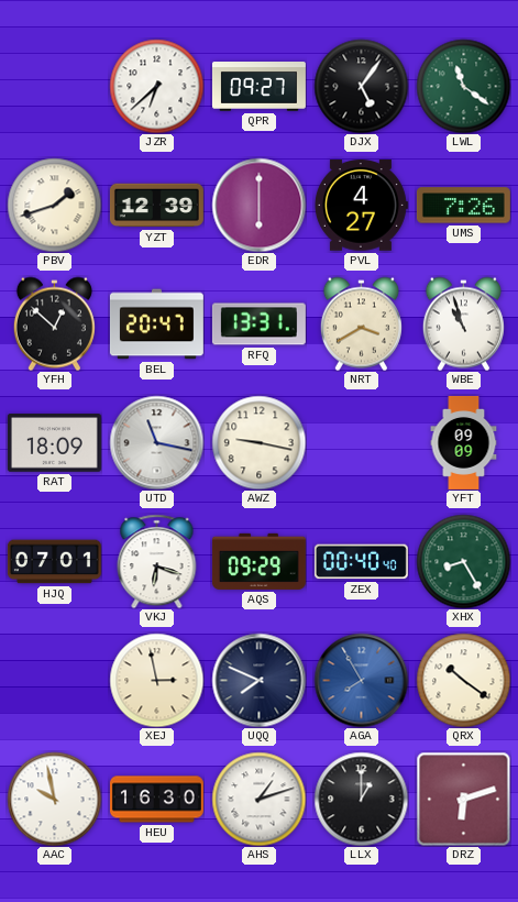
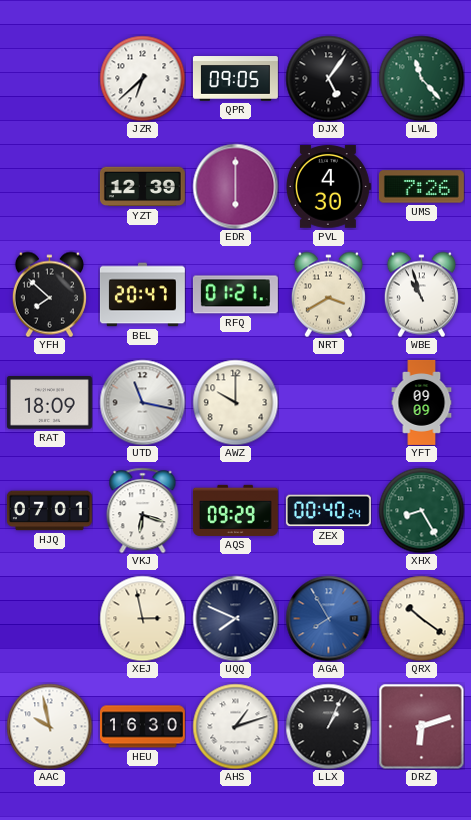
QPR: 09:27 -> 09:05
LWL: 11:21 -> 11:23
PBV: 1:42 -> none
PVL: 4:27 -> 4:30
YFH: 12:52 -> 7:52
RFQ: 13:31 -> 01:21
AWZ: 9:17 -> 10:00
ZEX: 00:40:40 -> 00:40:24
LLX: 1:00 -> 1:04
